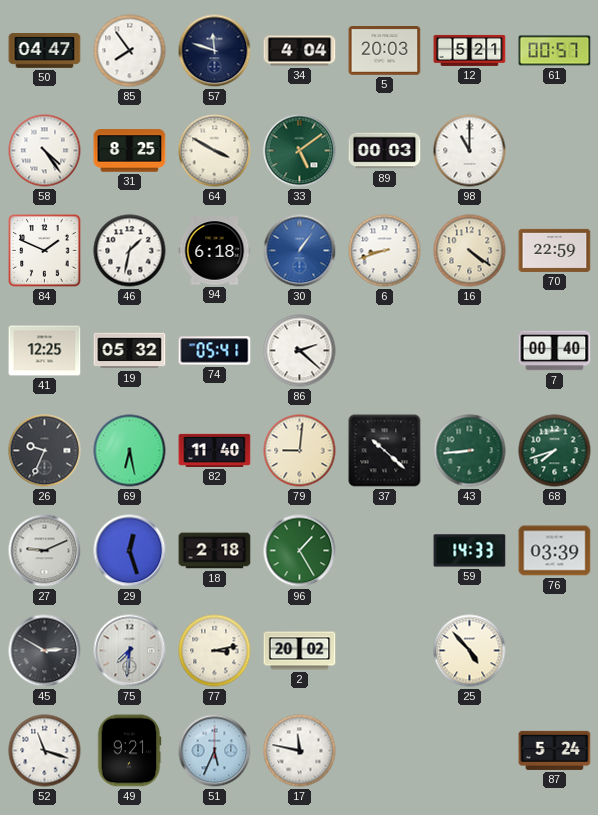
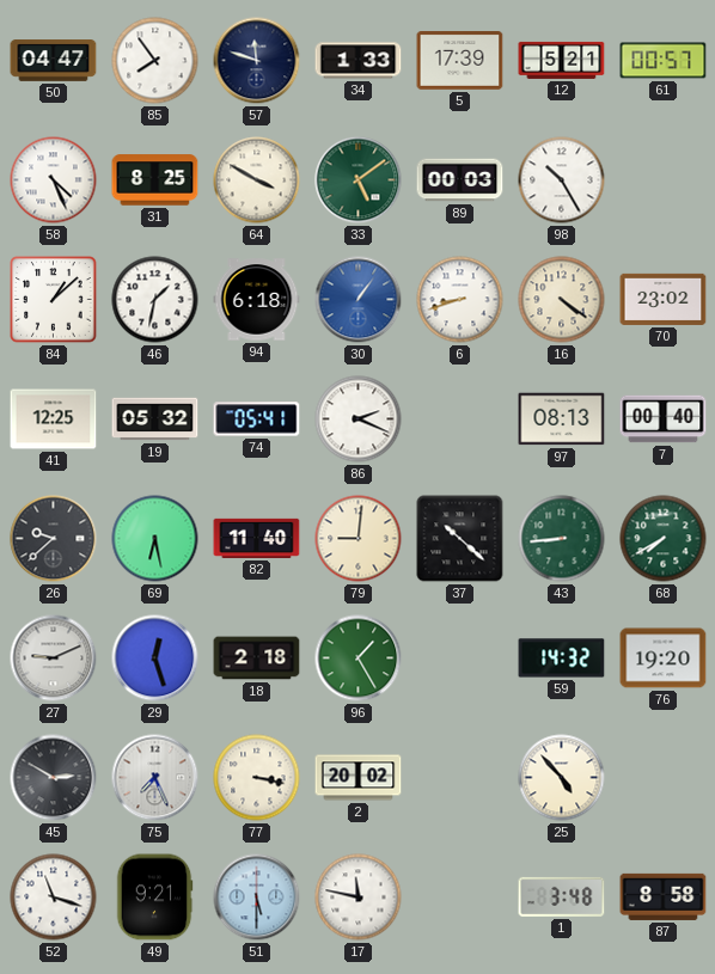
34: 4:04 -> 1:33
5: 20:03 -> 17:39
58: 4:24 -> 4:26
98: 11:00 -> 10:25
84: 1:49 -> 1:08
70: 22:59 -> 23:02
86: 2:22 -> 2:19
97: none -> 08:13
26: 9:34 -> 9:38
68: 7:42 -> 7:40
59: 14:33 -> 14:32
76: 03:39 -> 19:20
75: 7:31 -> 7:26
77: 3:13 -> 3:17
51: 5:34 -> 5:30
1: none -> 3:48
87: 5:24 -> 8:58
